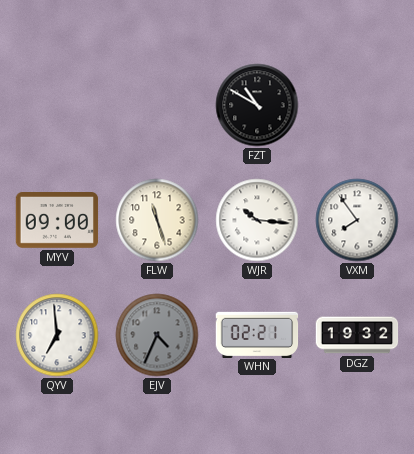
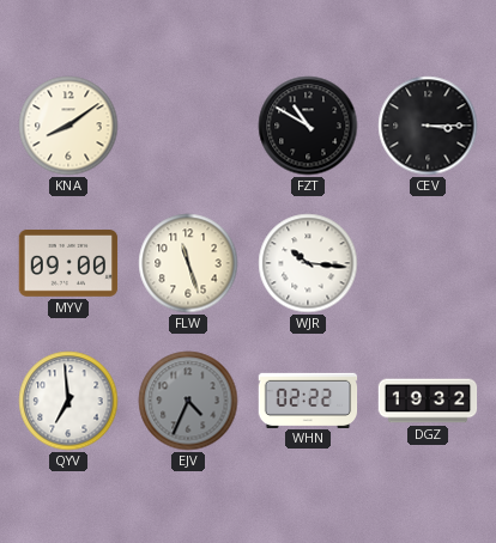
KNA: none -> 8:09
CEV: none -> 3:15
VXM: 7:54 -> none
WHN: 02:21 -> 02:22
